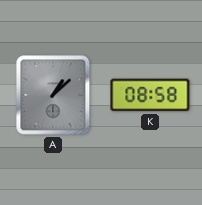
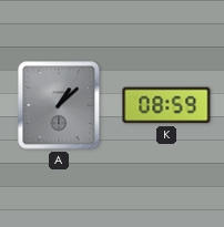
K: 08:58 -> 08:59
